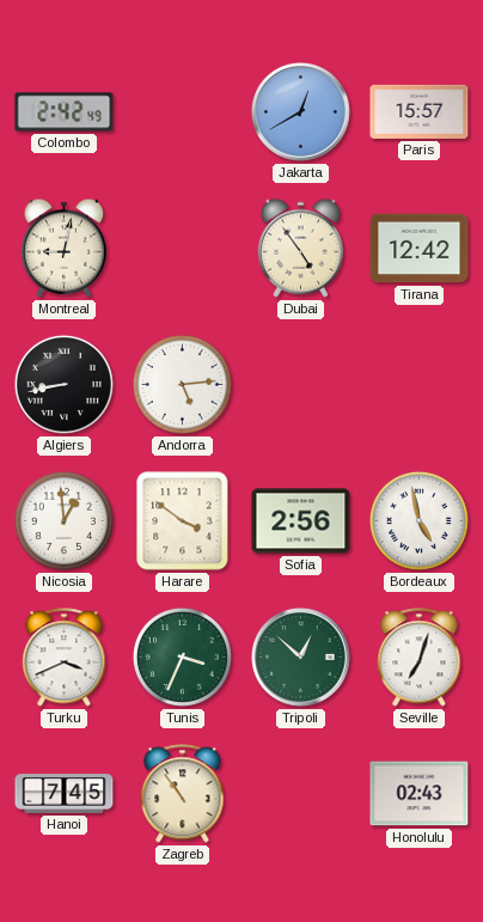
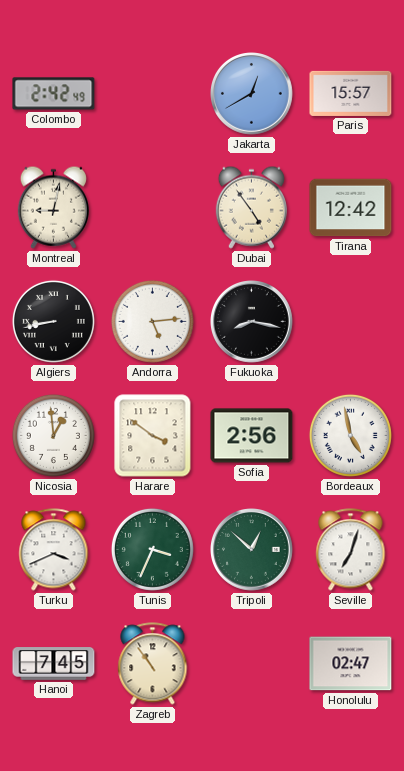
Fukuoka: none -> 8:17
Honolulu: 02:43 -> 02:47
